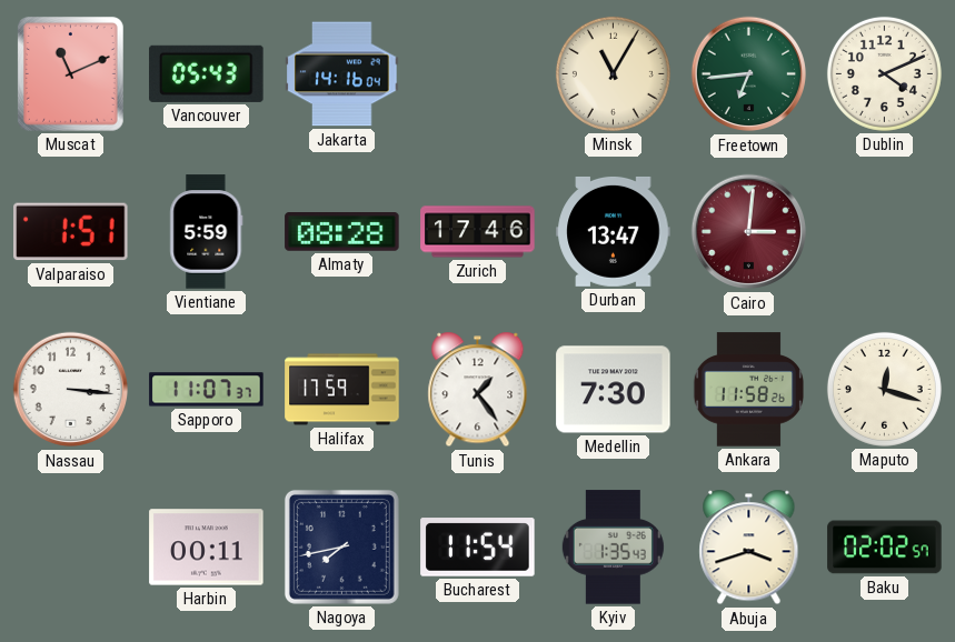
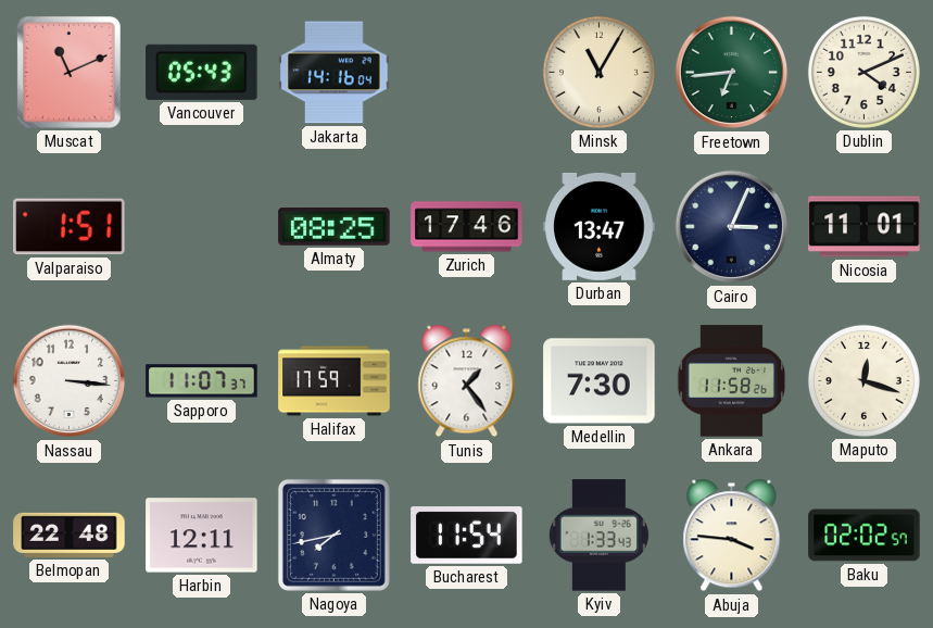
Vientiane: 5:59 -> none
Almaty: 08:28 -> 08:25
Cairo: 3:01 -> 3:04
Cairo dial: burgundy -> navy
Nicosia: none -> 11:01
Belmopan: none -> 22:48
Harbin: 00:11 -> 12:11
Kyiv: 1:35 -> 1:33
Abuja: 3:42 -> 3:46
